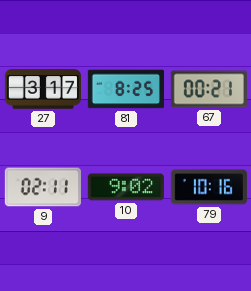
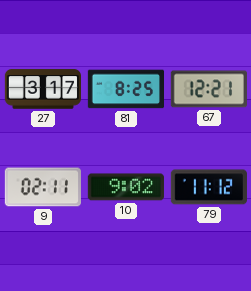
67: 00:21 -> 12:21
79: 10:16 -> 11:12
